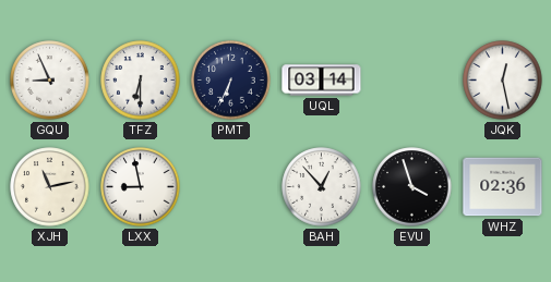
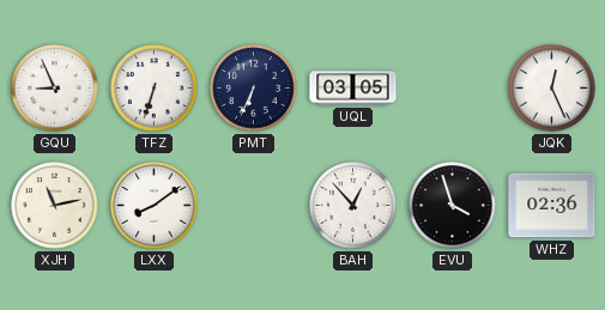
TFZ: 6:30 -> 6:33
UQL: 03:14 -> 03:05
JQK: 12:28 -> 12:26
LXX: 8:58 -> 8:09
